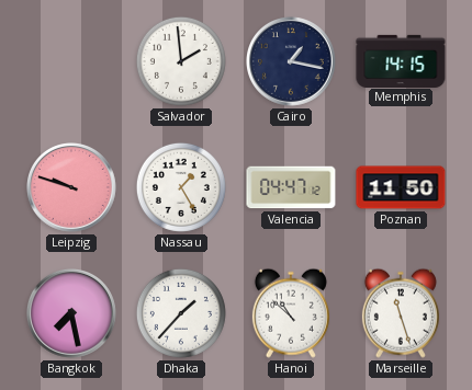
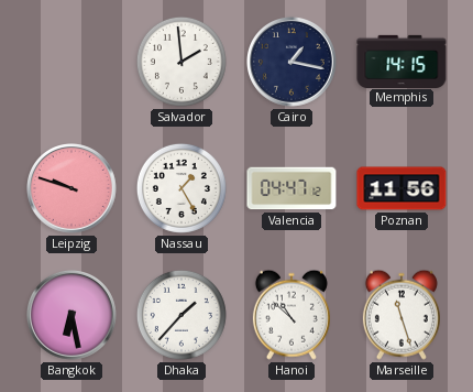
Poznan: 11:50 -> 11:56
Bangkok: 7:28 -> 6:28
